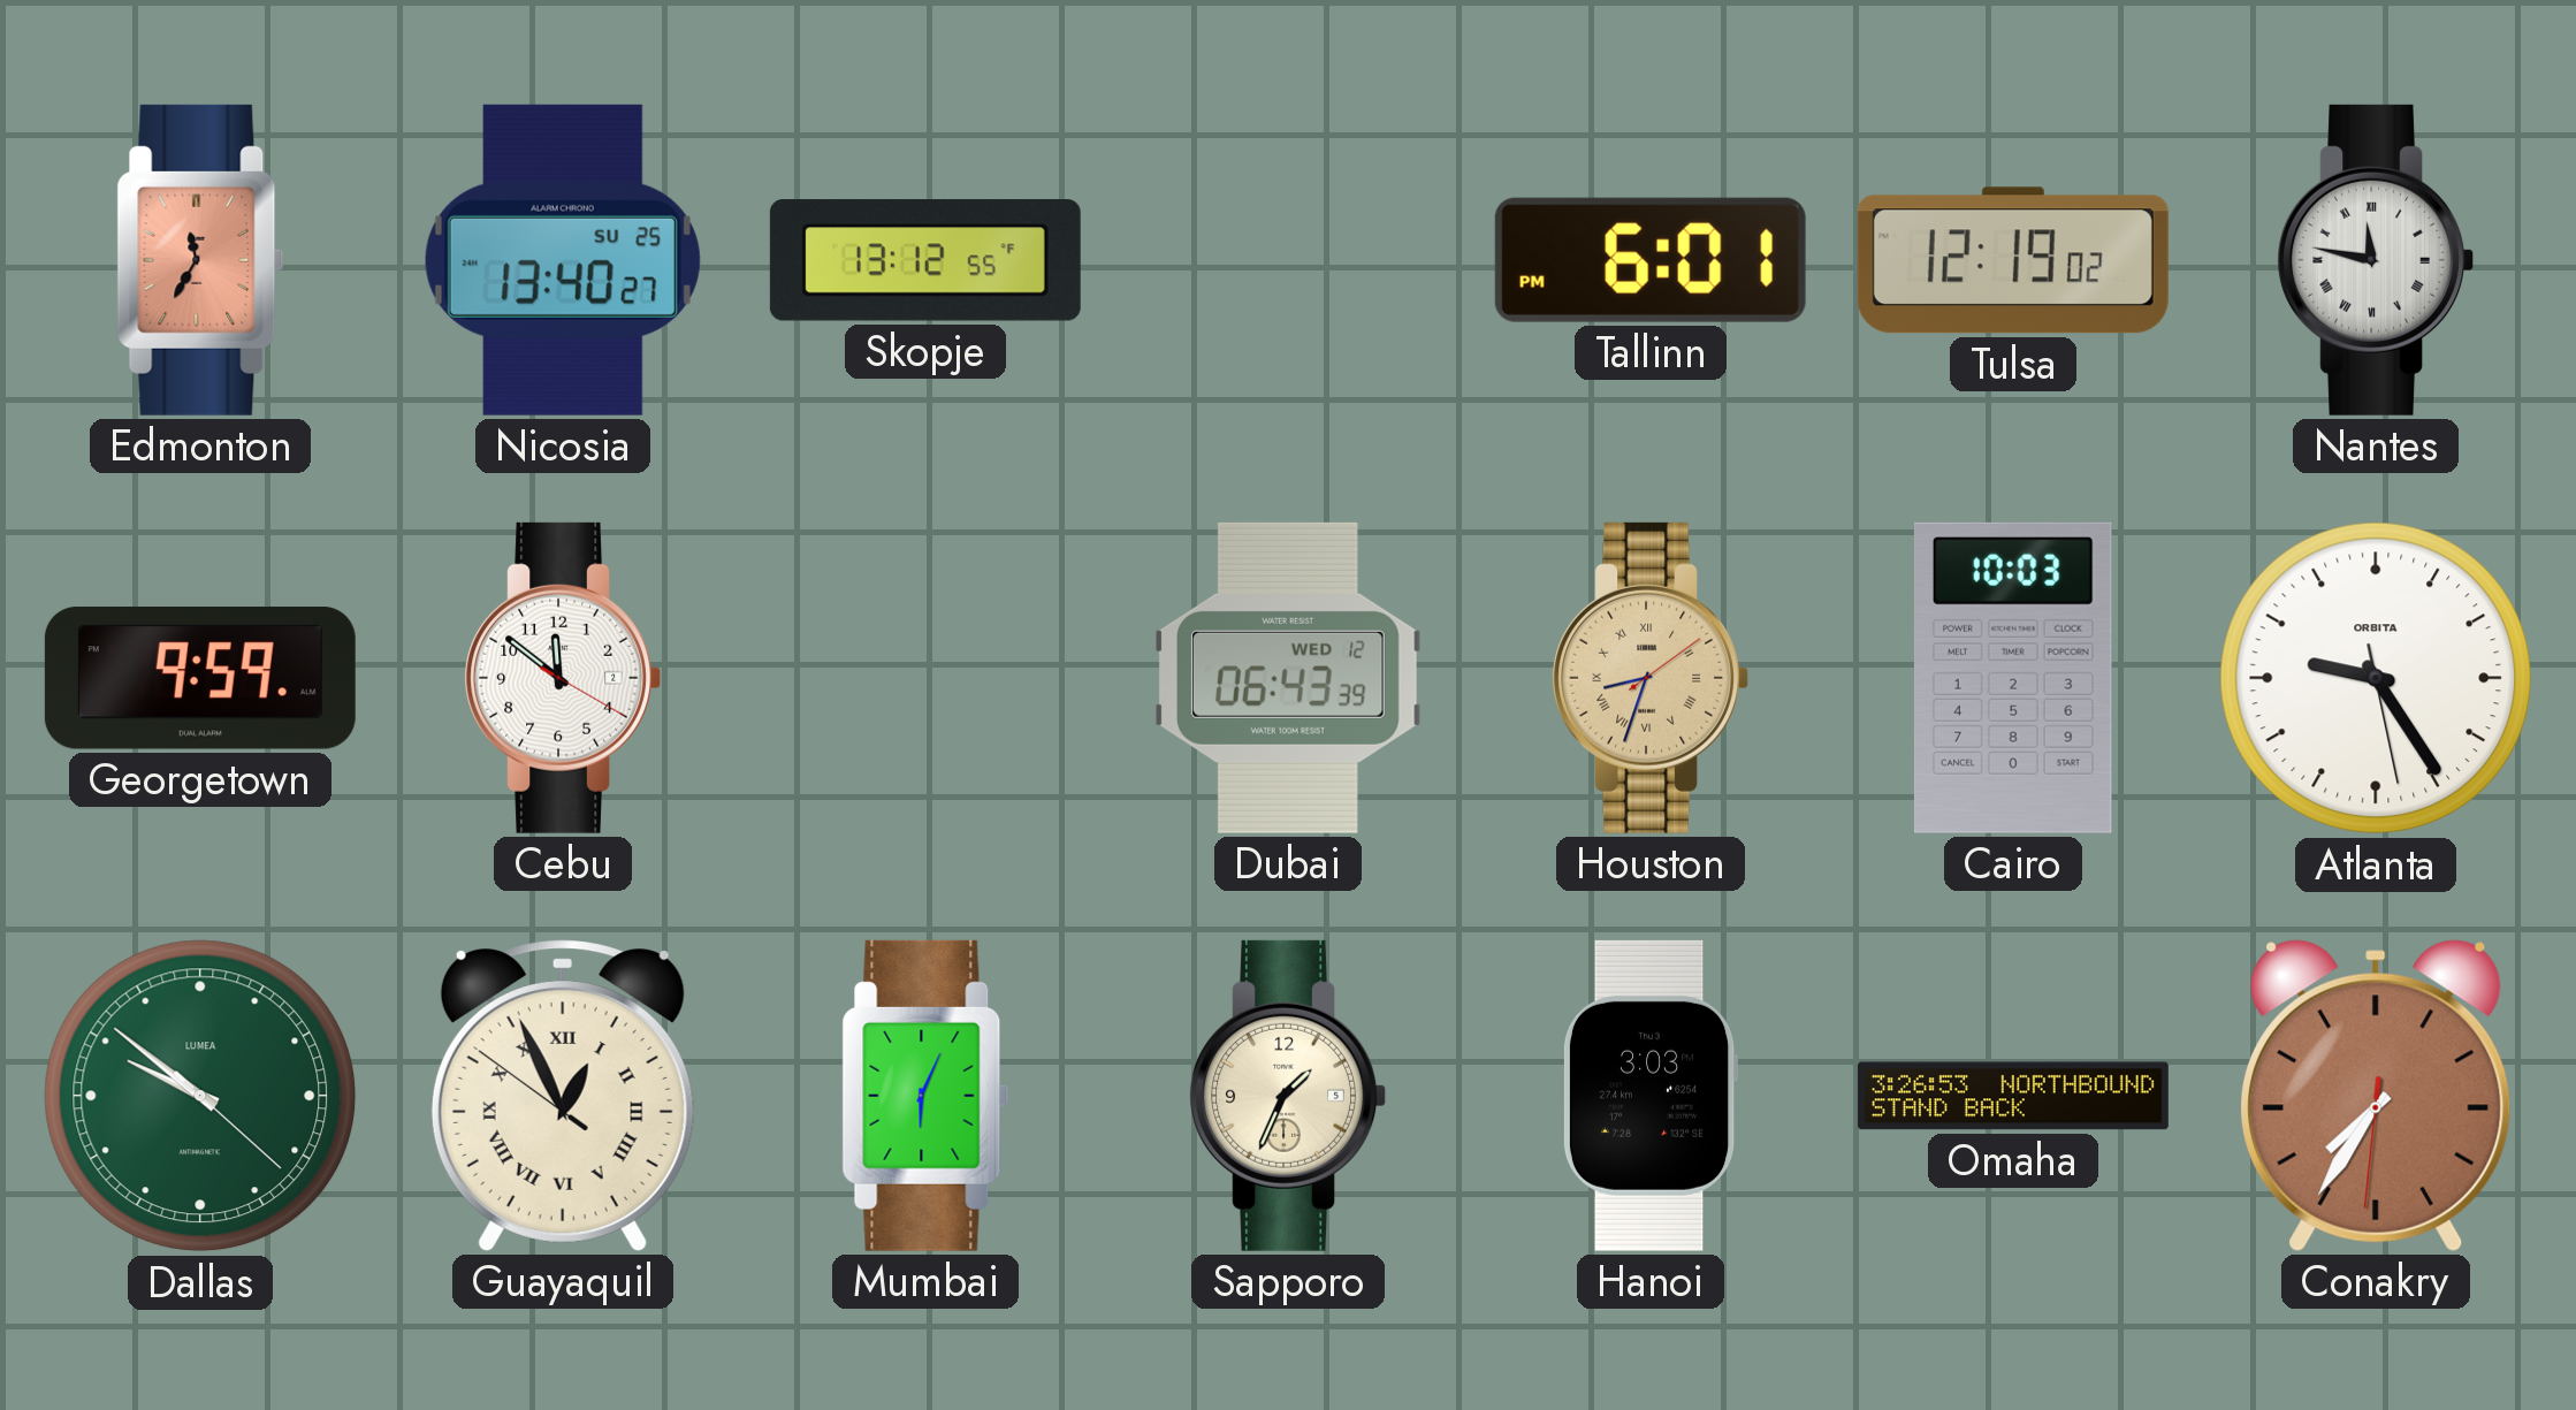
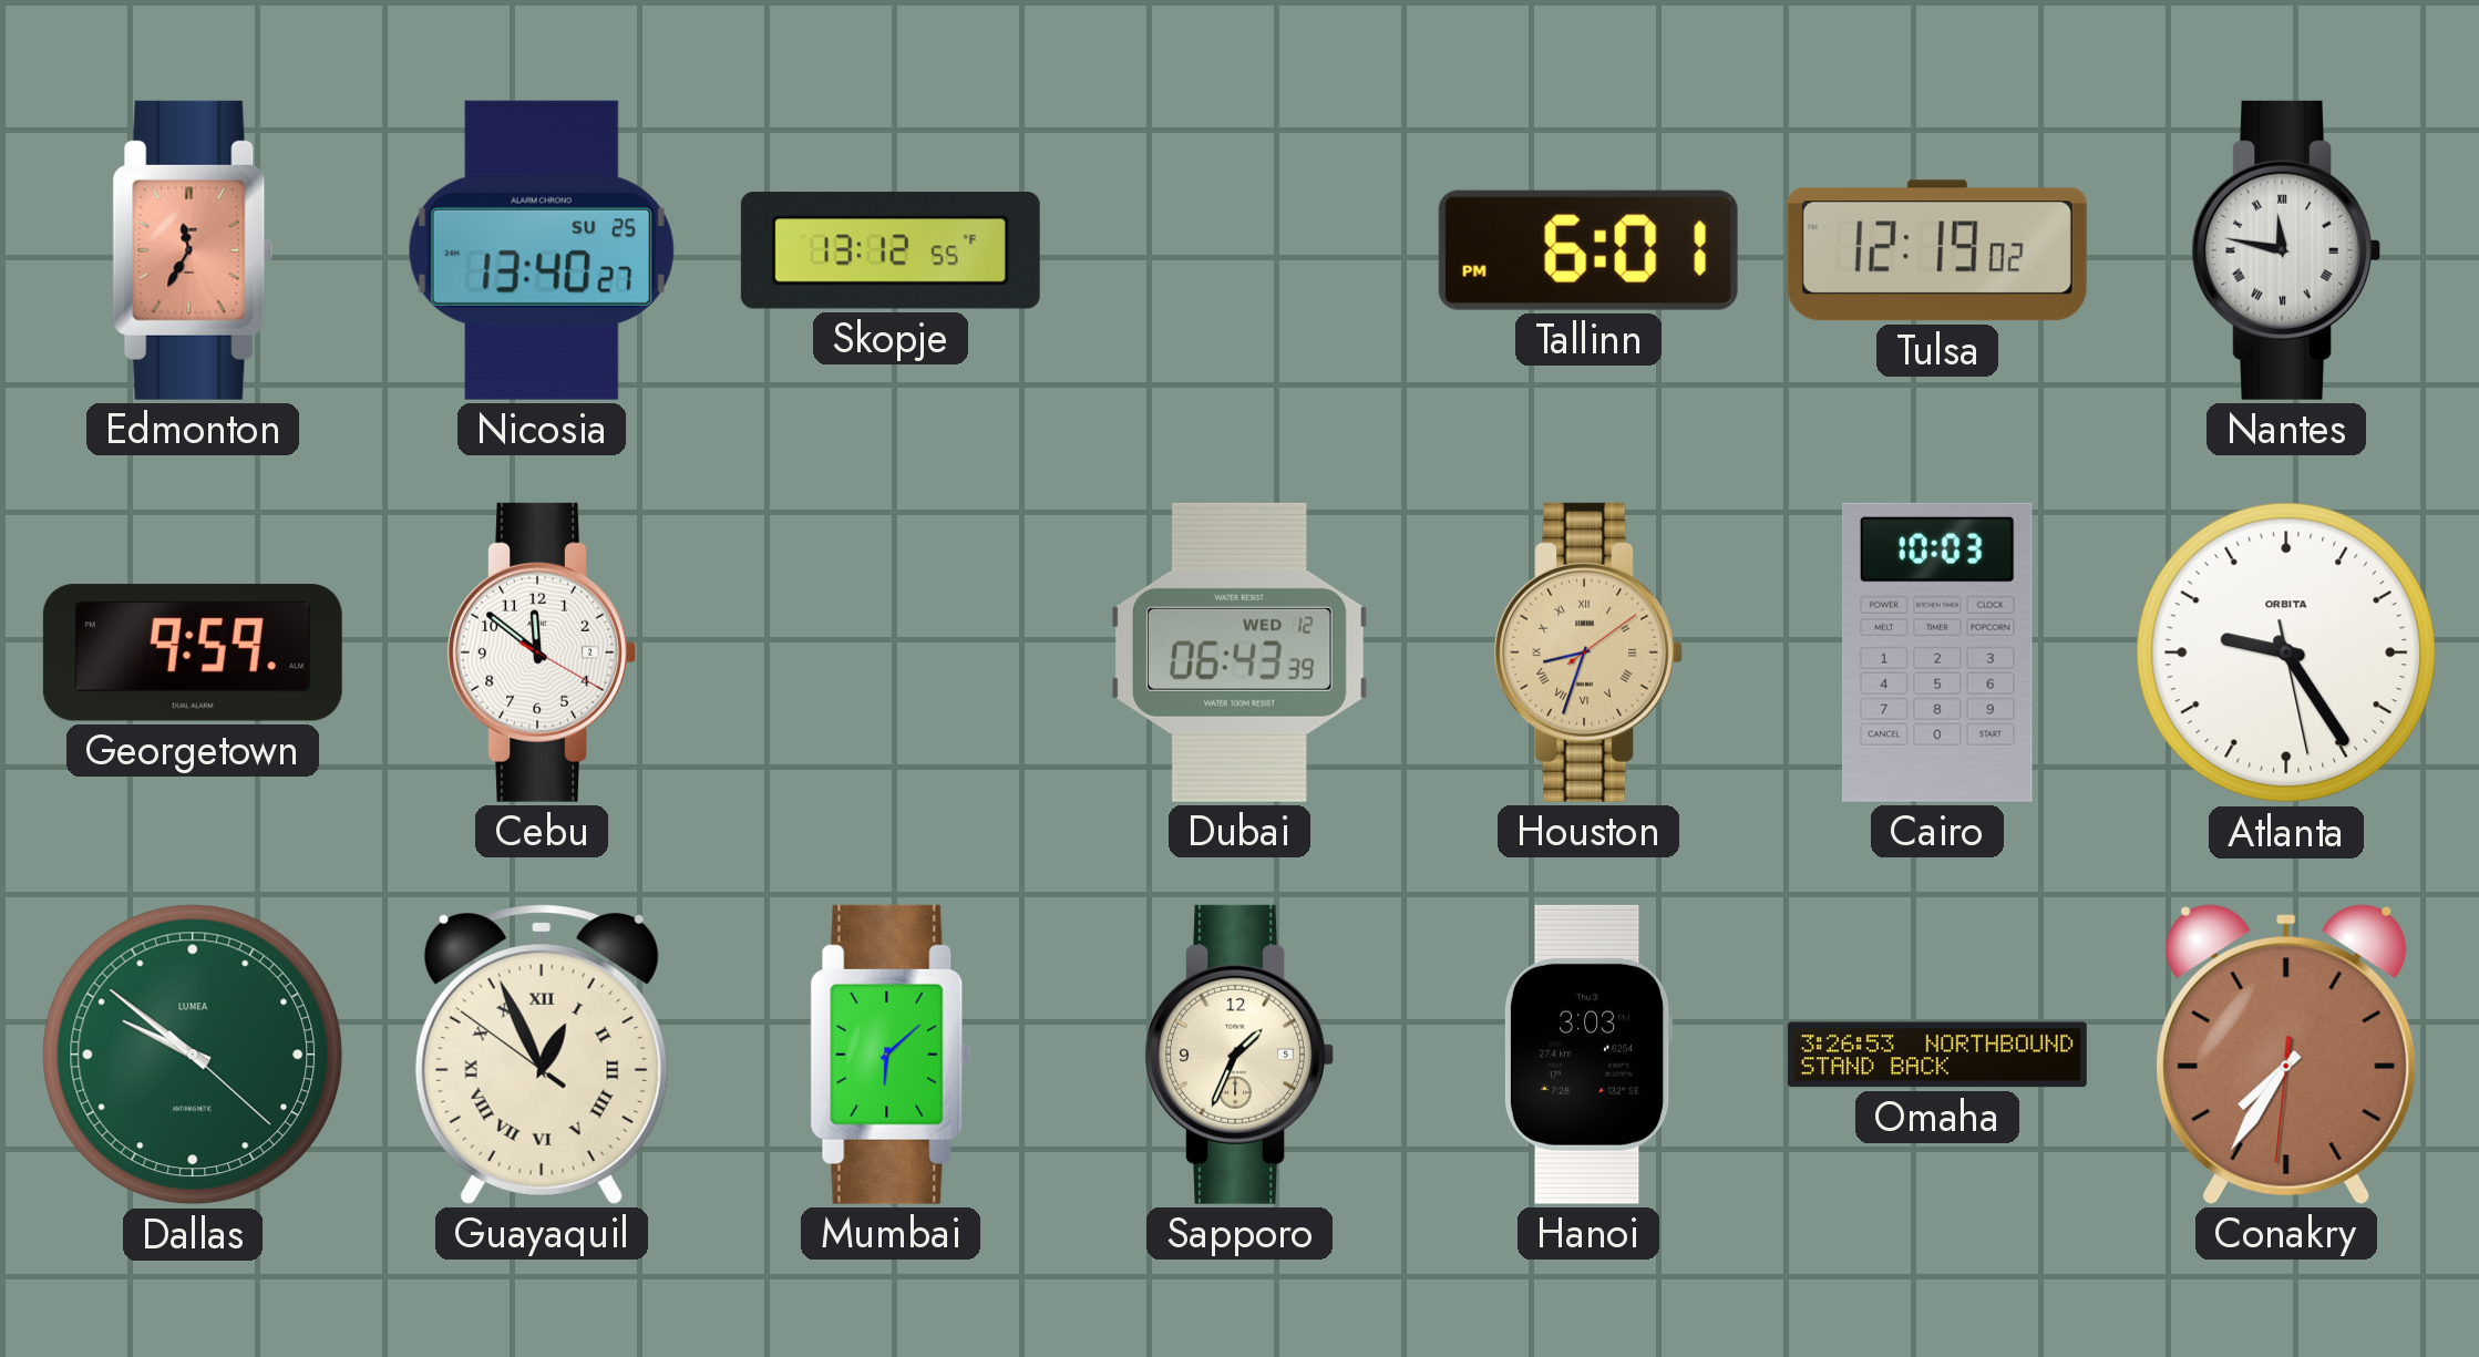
Mumbai: 6:04 -> 6:08
